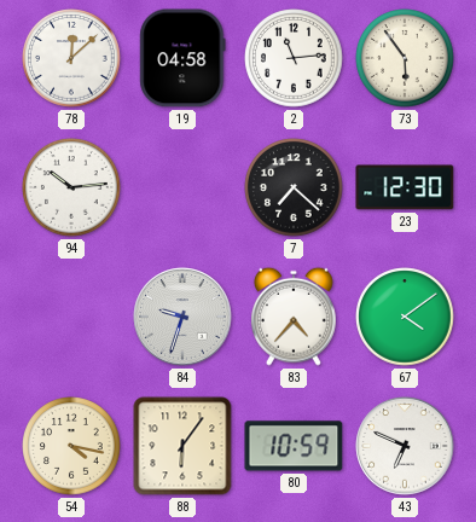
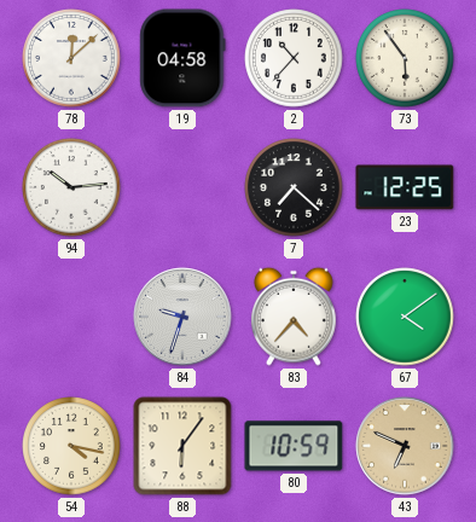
2: 11:14 -> 10:37
23: 12:30 -> 12:25
43 dial: white -> champagne
